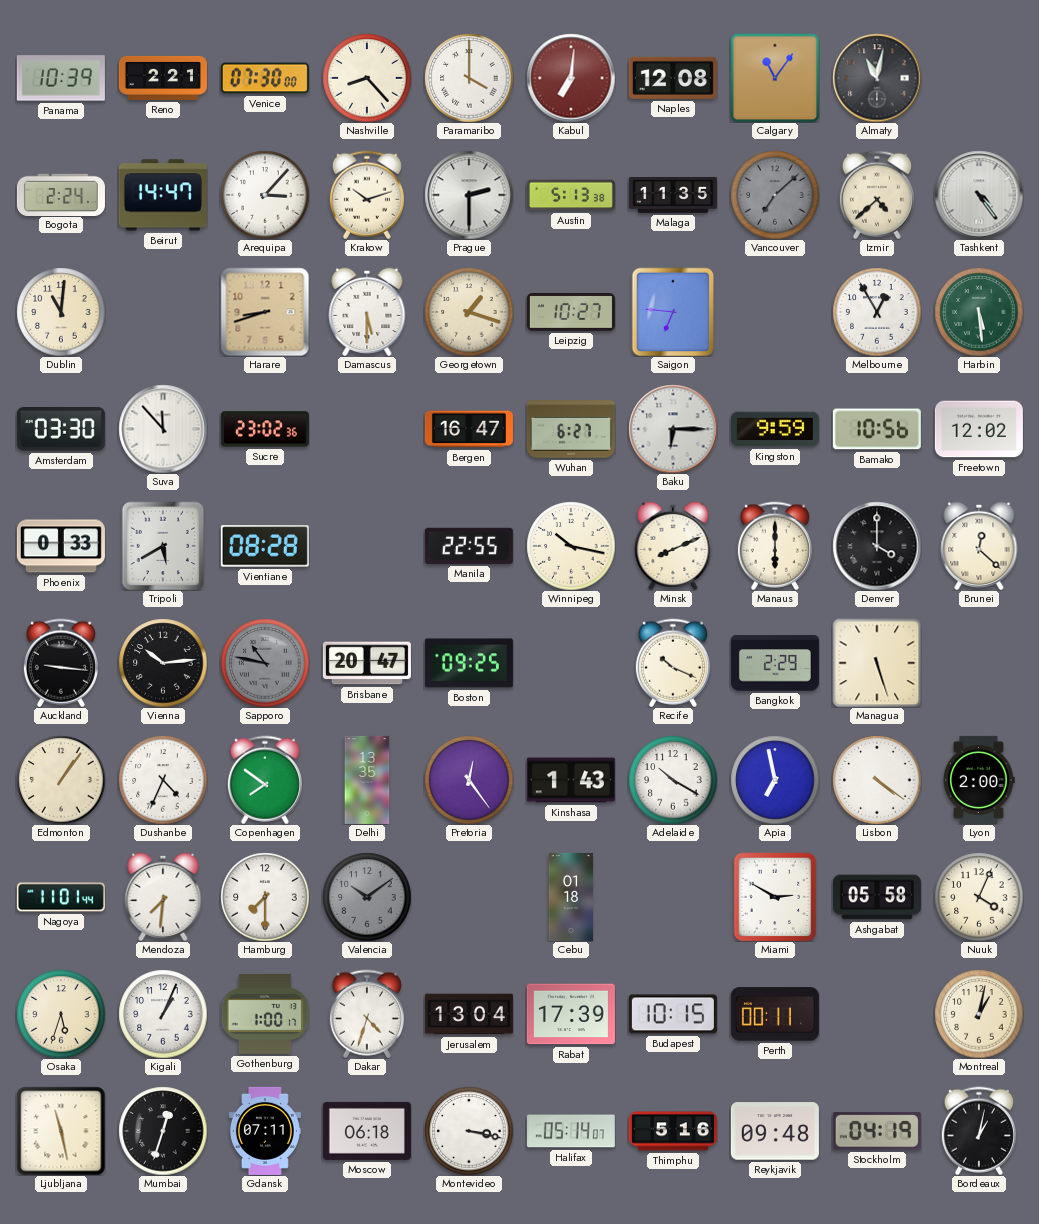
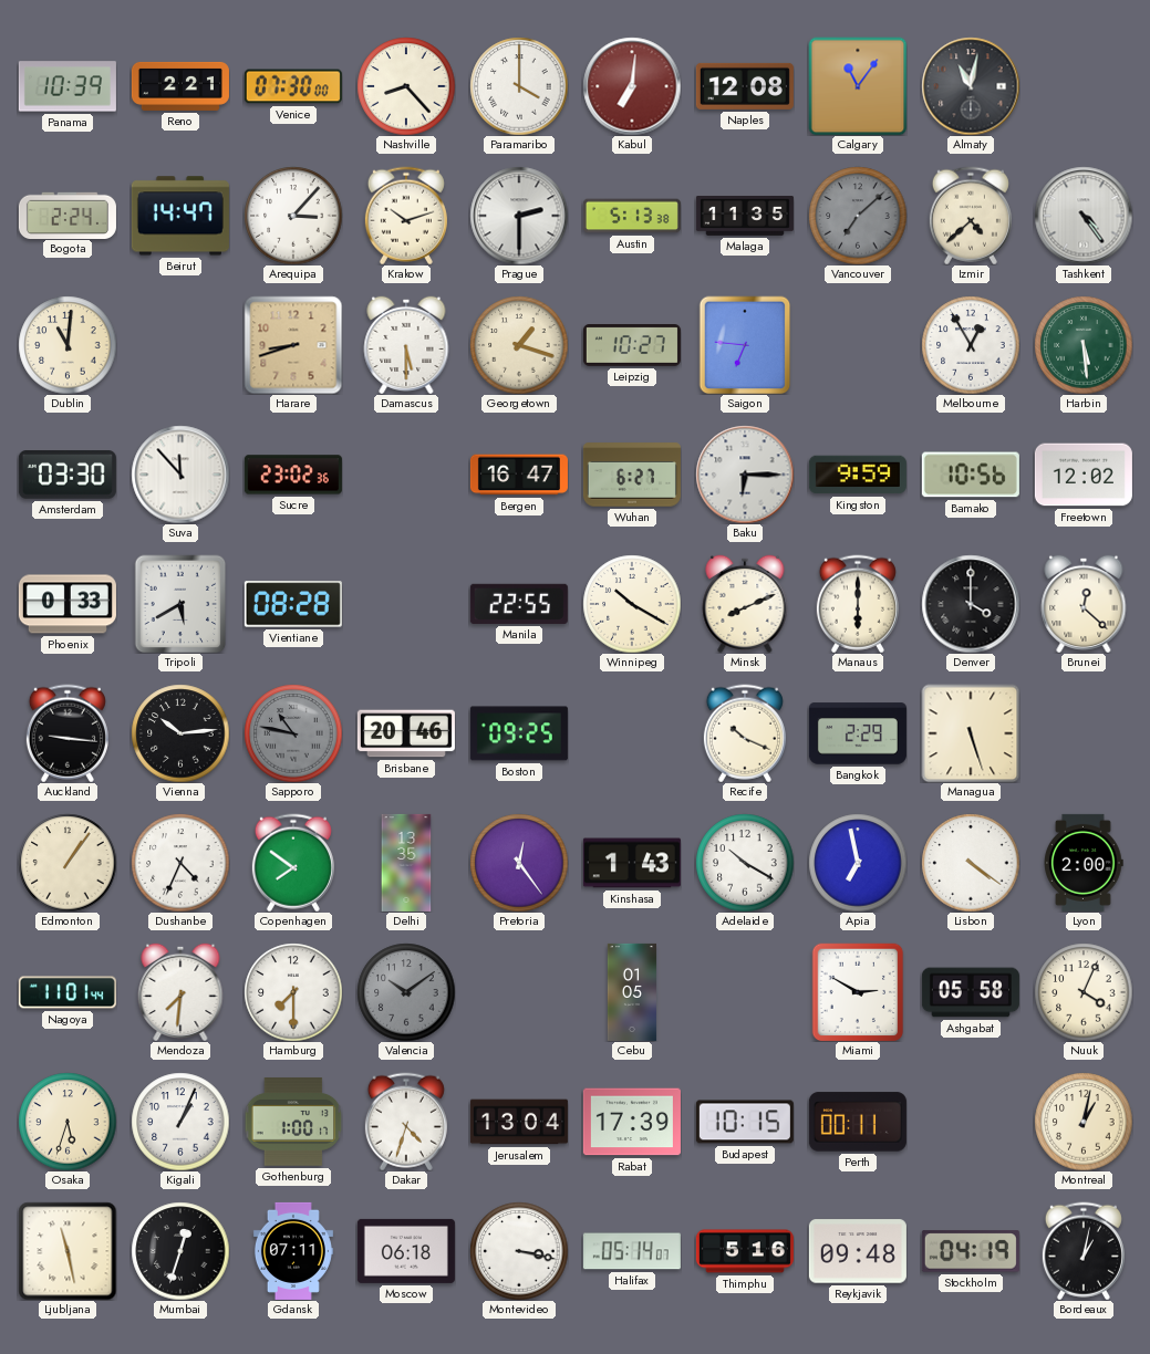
Winnipeg: 10:17 -> 10:20
Brisbane: 20:47 -> 20:46
Cebu: 01:18 -> 01:05
